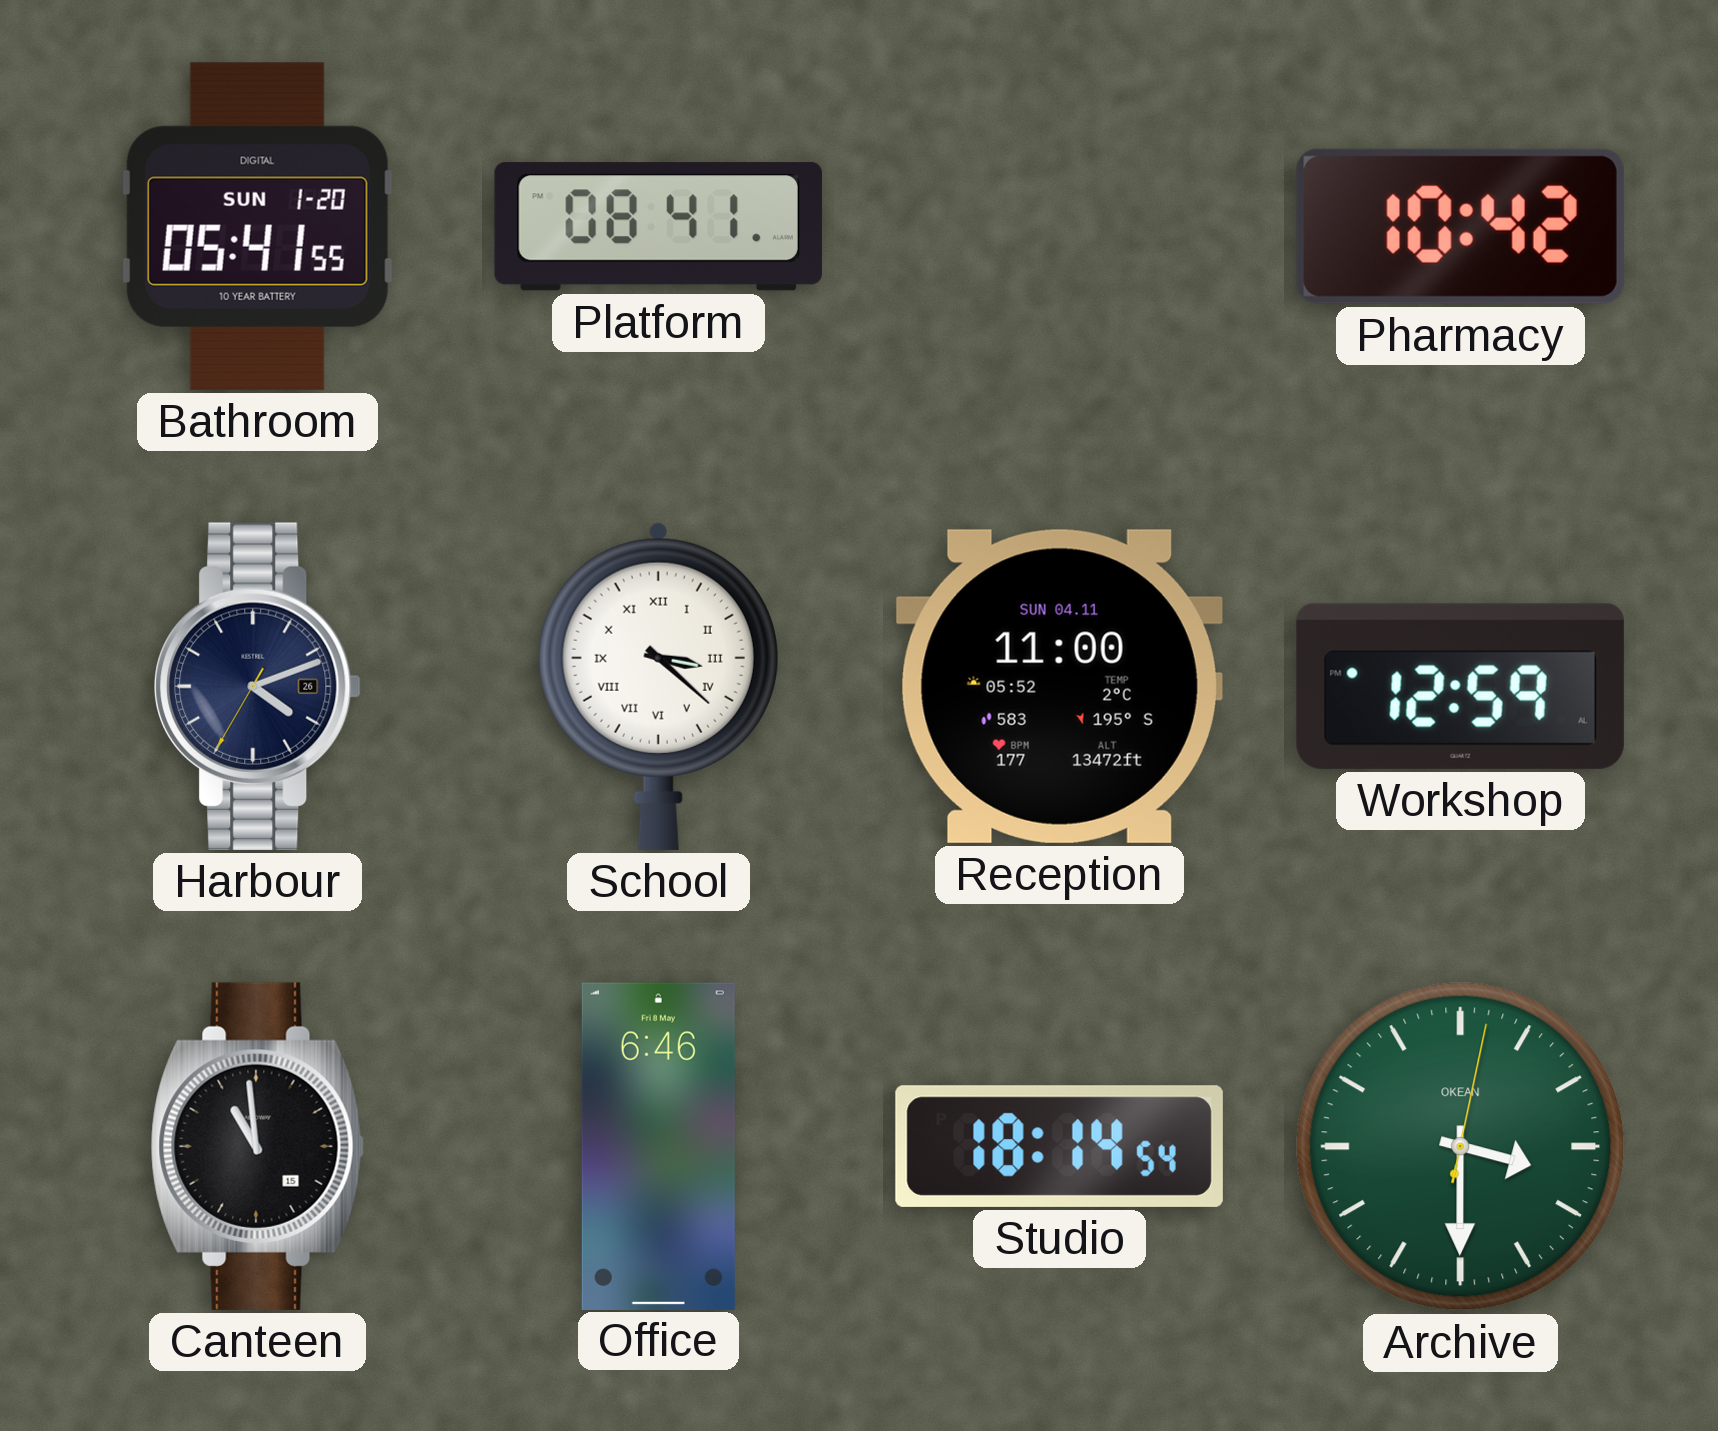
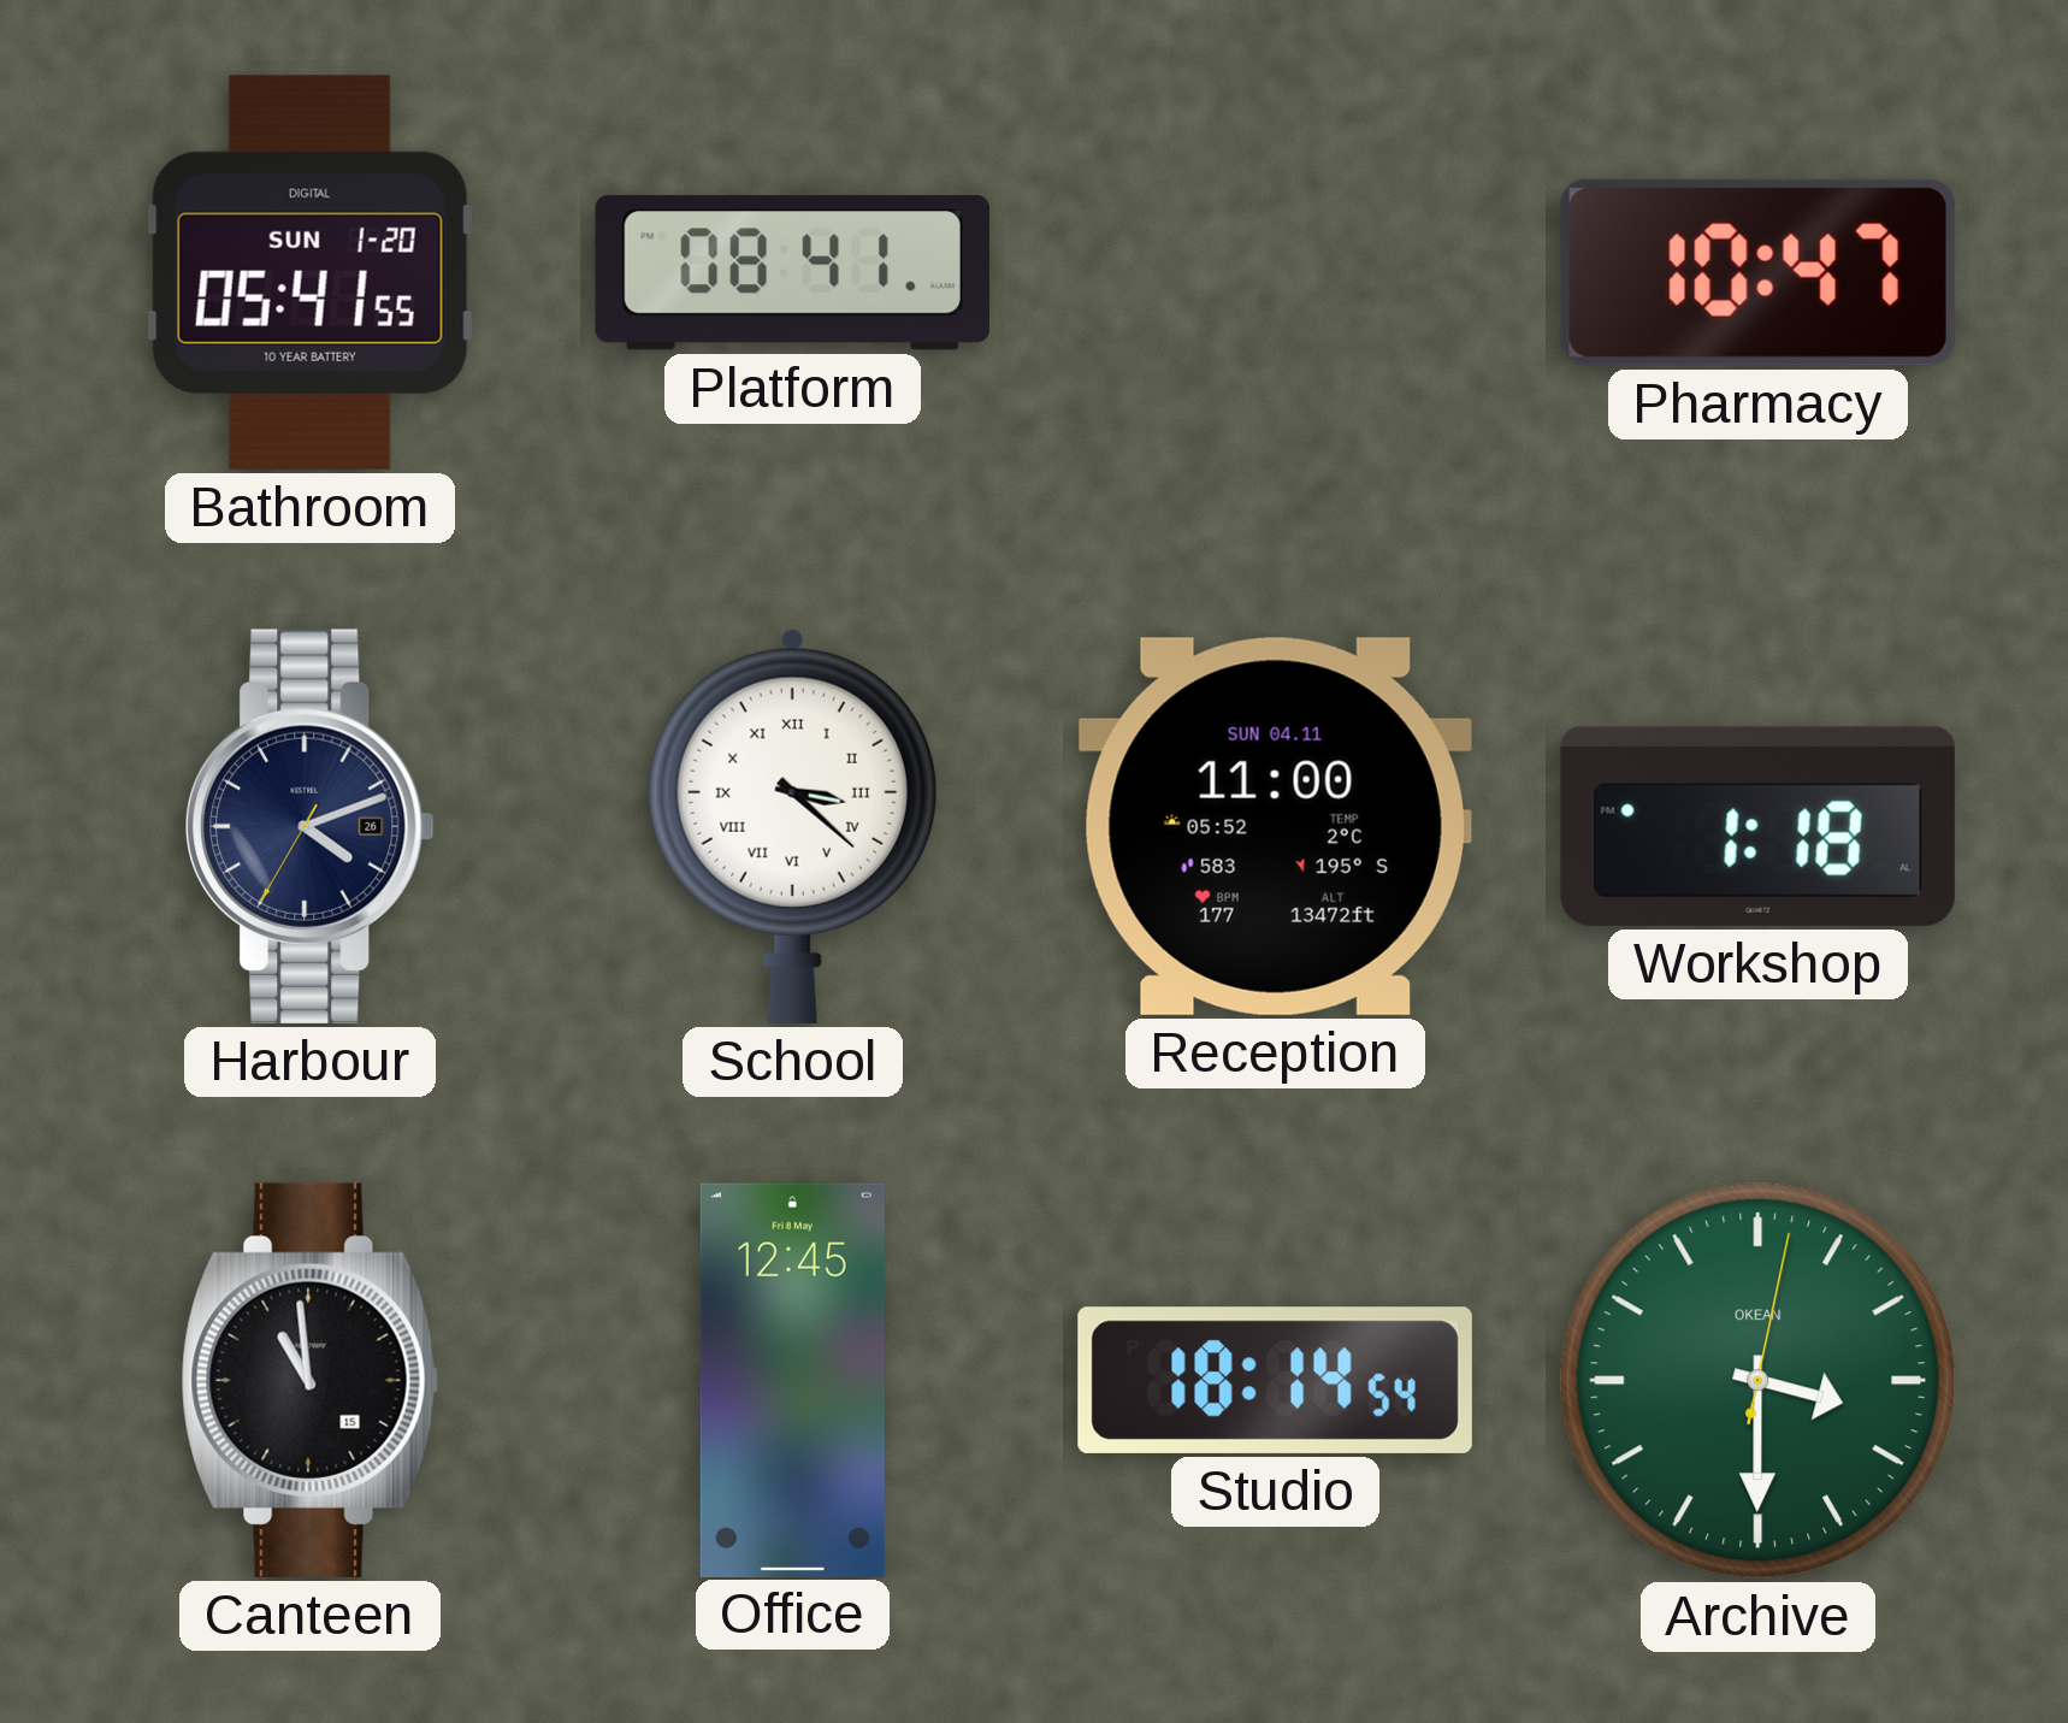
Pharmacy: 10:42 -> 10:47
Workshop: 12:59 -> 1:18
Office: 6:46 -> 12:45
